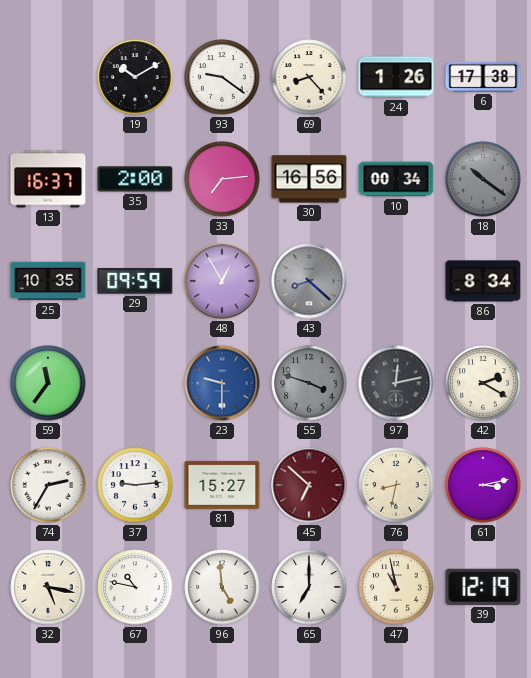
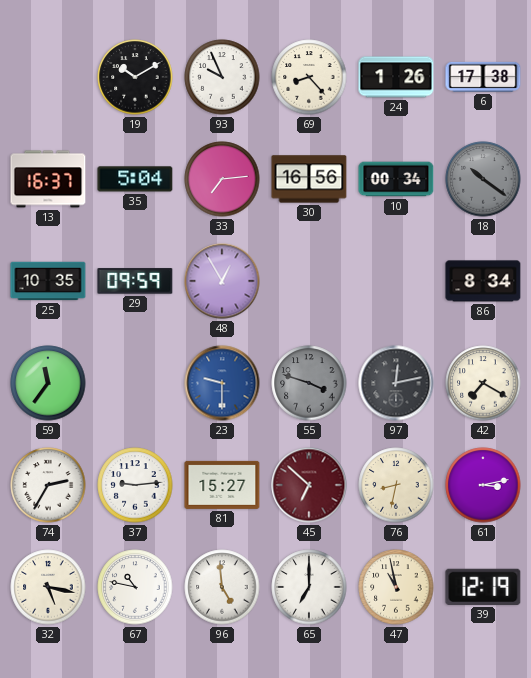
93: 9:21 -> 9:56
35: 2:00 -> 5:04
43: 8:22 -> none
42: 2:20 -> 7:20
